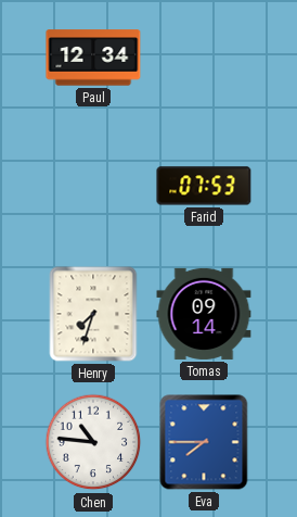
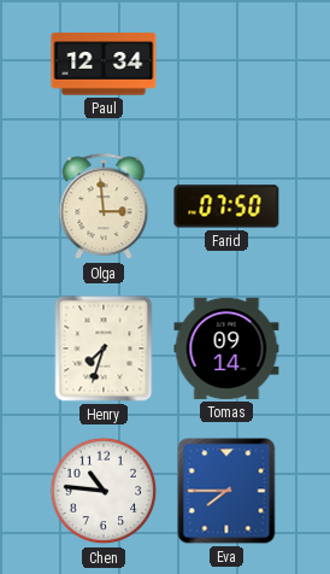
Olga: none -> 2:59
Farid: 07:53 -> 07:50
